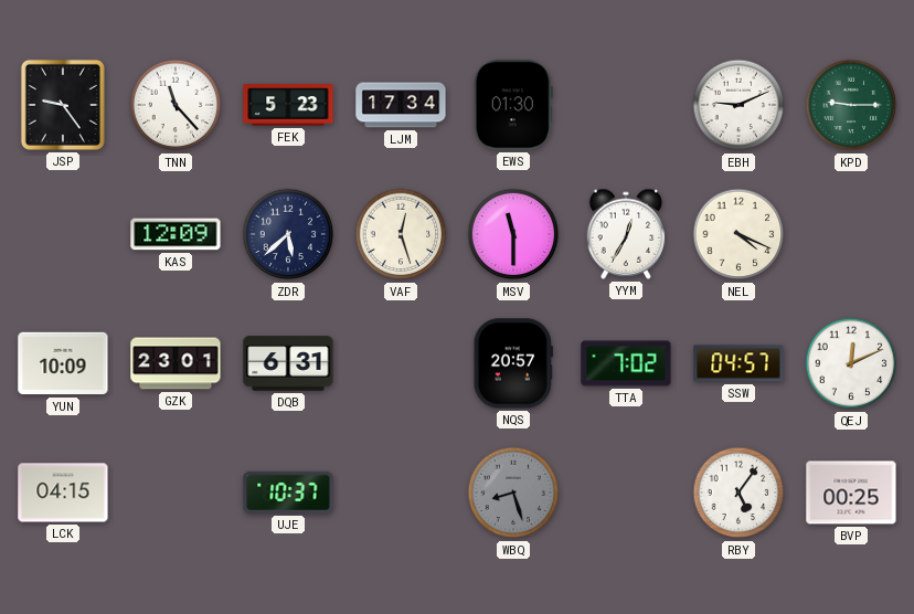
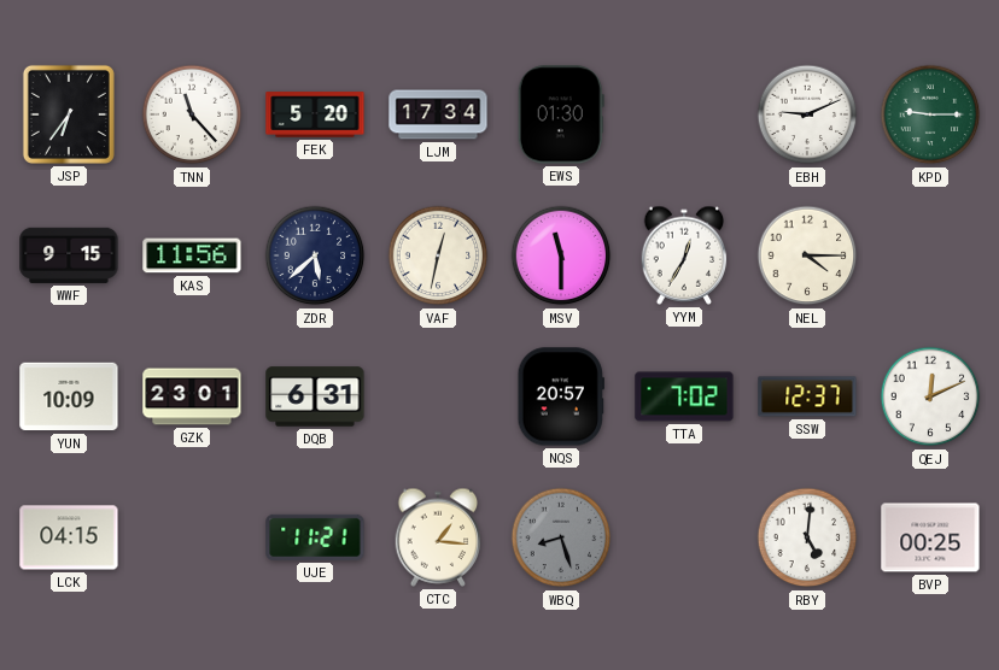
JSP: 9:24 -> 6:36
FEK: 5:23 -> 5:20
WWF: none -> 9:15
KAS: 12:09 -> 11:56
VAF: 12:27 -> 12:32
NEL: 4:19 -> 4:15
SSW: 04:57 -> 12:37
UJE: 10:37 -> 11:21
CTC: none -> 1:16
RBY: 5:06 -> 5:01
